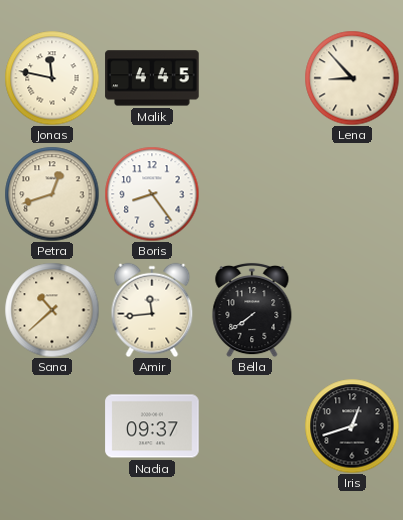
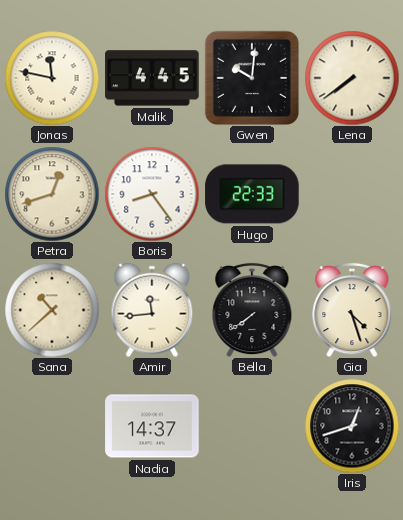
Gwen: none -> 10:01
Lena: 8:53 -> 7:39
Hugo: none -> 22:33
Gia: none -> 4:27
Nadia: 09:37 -> 14:37
